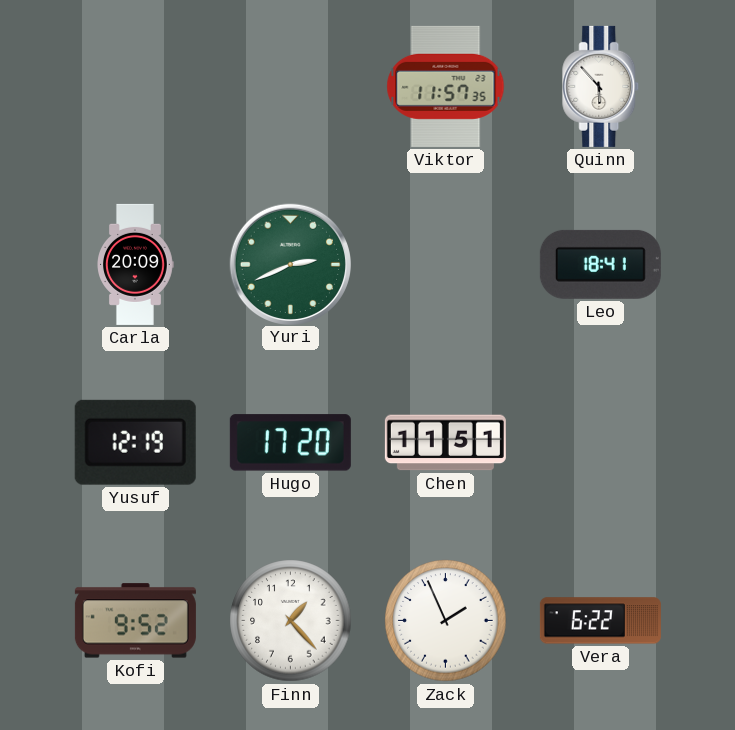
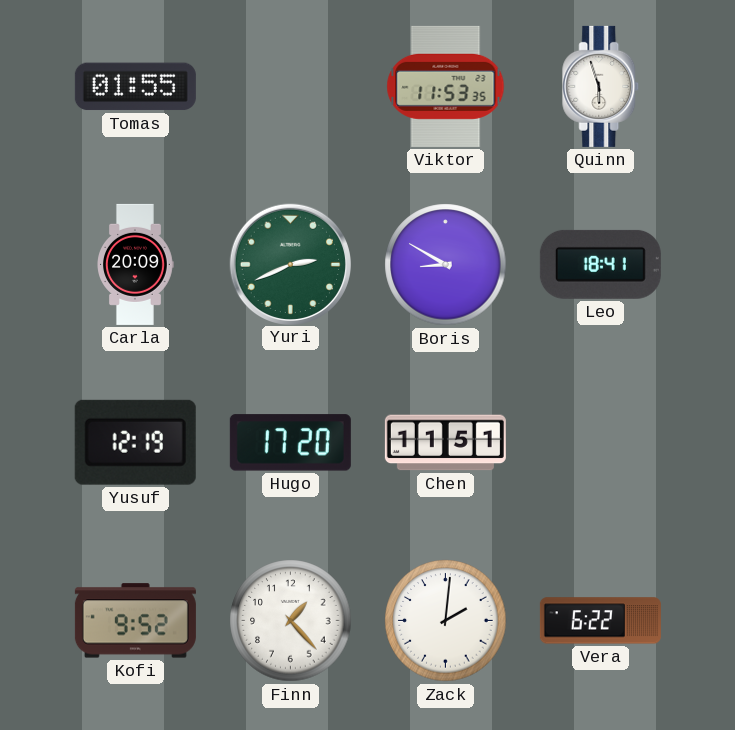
Tomas: none -> 01:55
Viktor: 11:57 -> 11:53
Quinn: 5:53 -> 5:57
Boris: none -> 8:50
Zack: 1:56 -> 2:01
